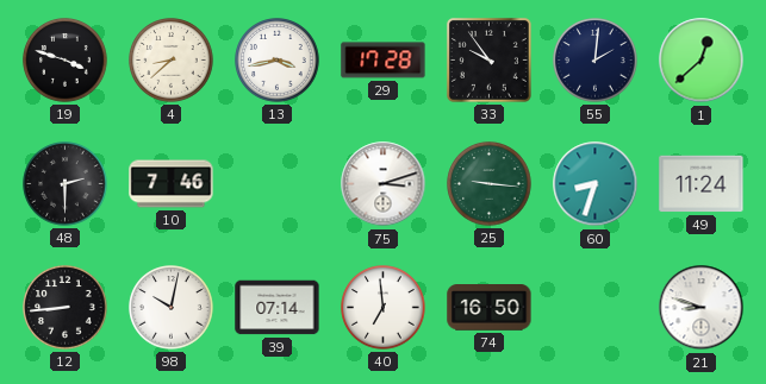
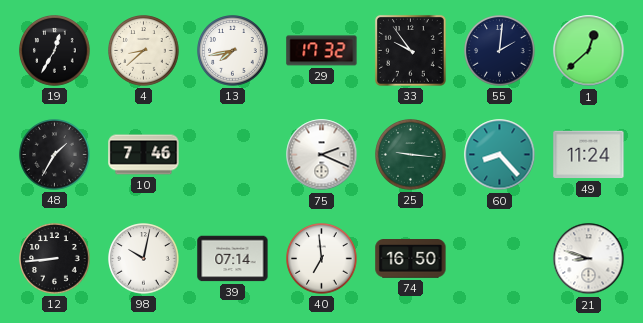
19: 3:48 -> 12:35
13: 3:43 -> 7:43
29: 17:28 -> 17:32
48: 2:30 -> 1:35
75: 3:12 -> 2:19
60: 8:33 -> 8:23
